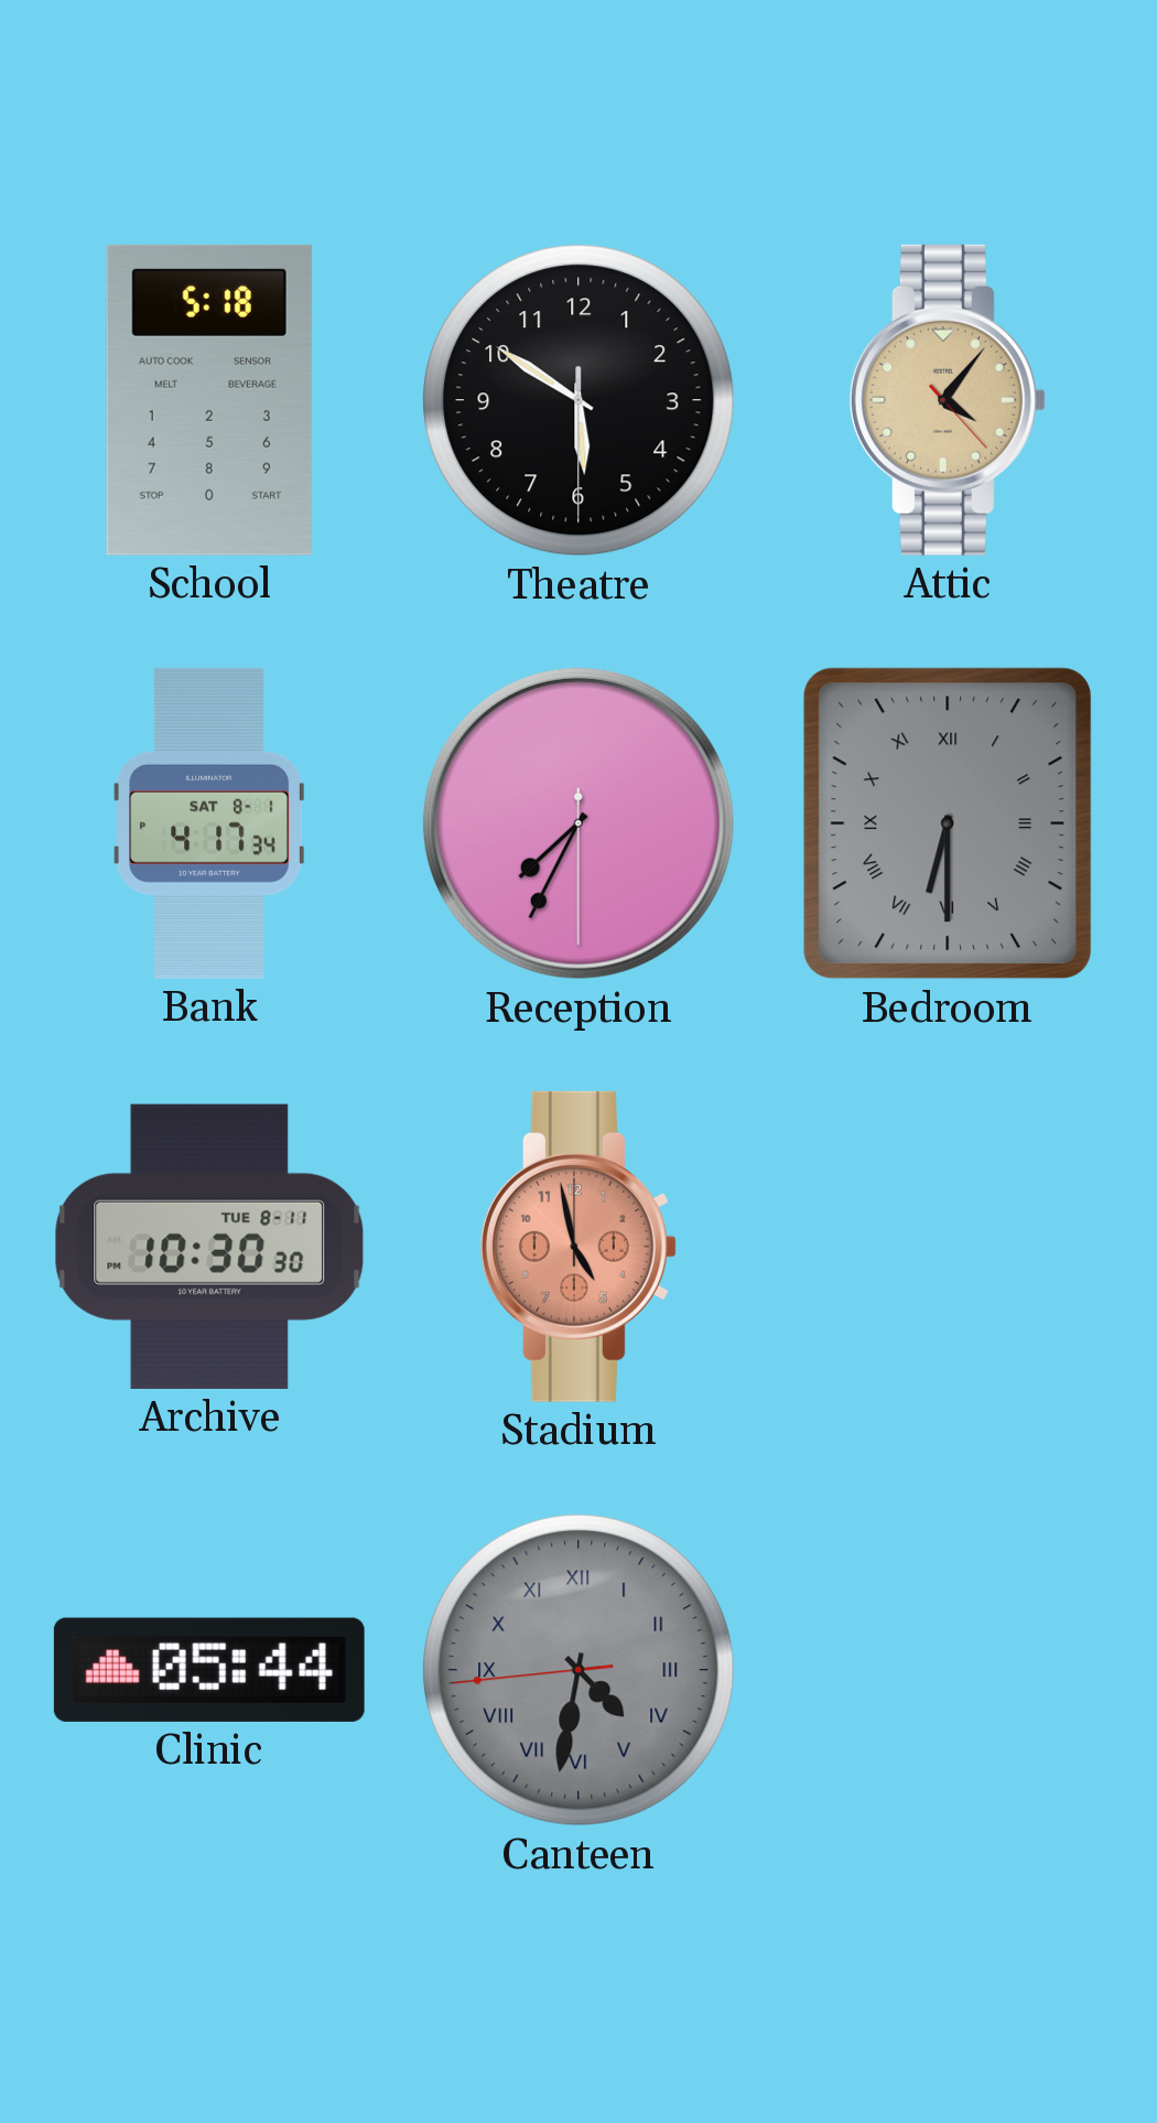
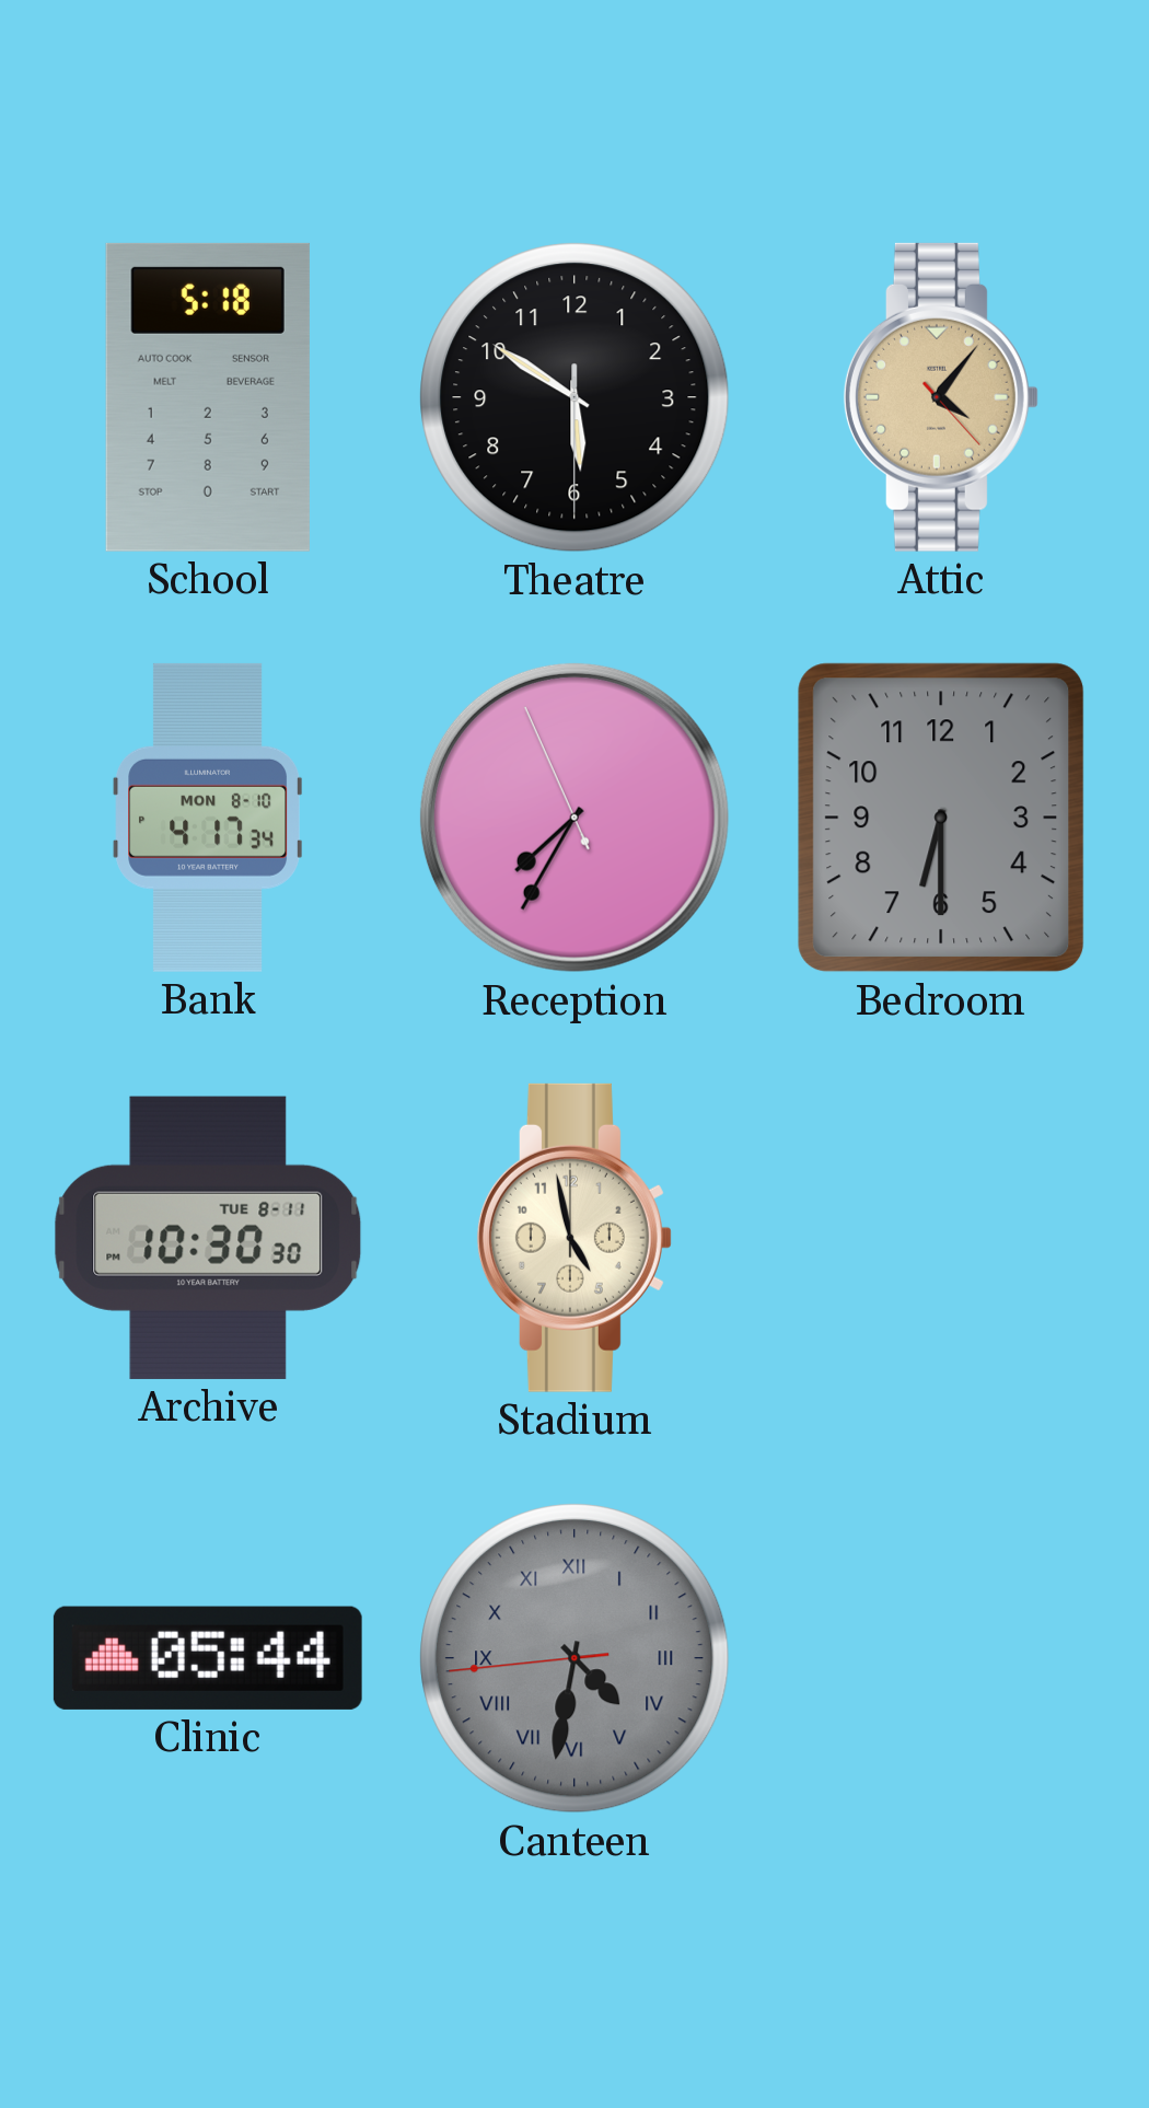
Bank date: SAT 8-1 -> MON 8-10
Reception: 7:34:30 -> 7:34:56
Bedroom numerals: Roman -> Arabic
Stadium dial: salmon -> cream
